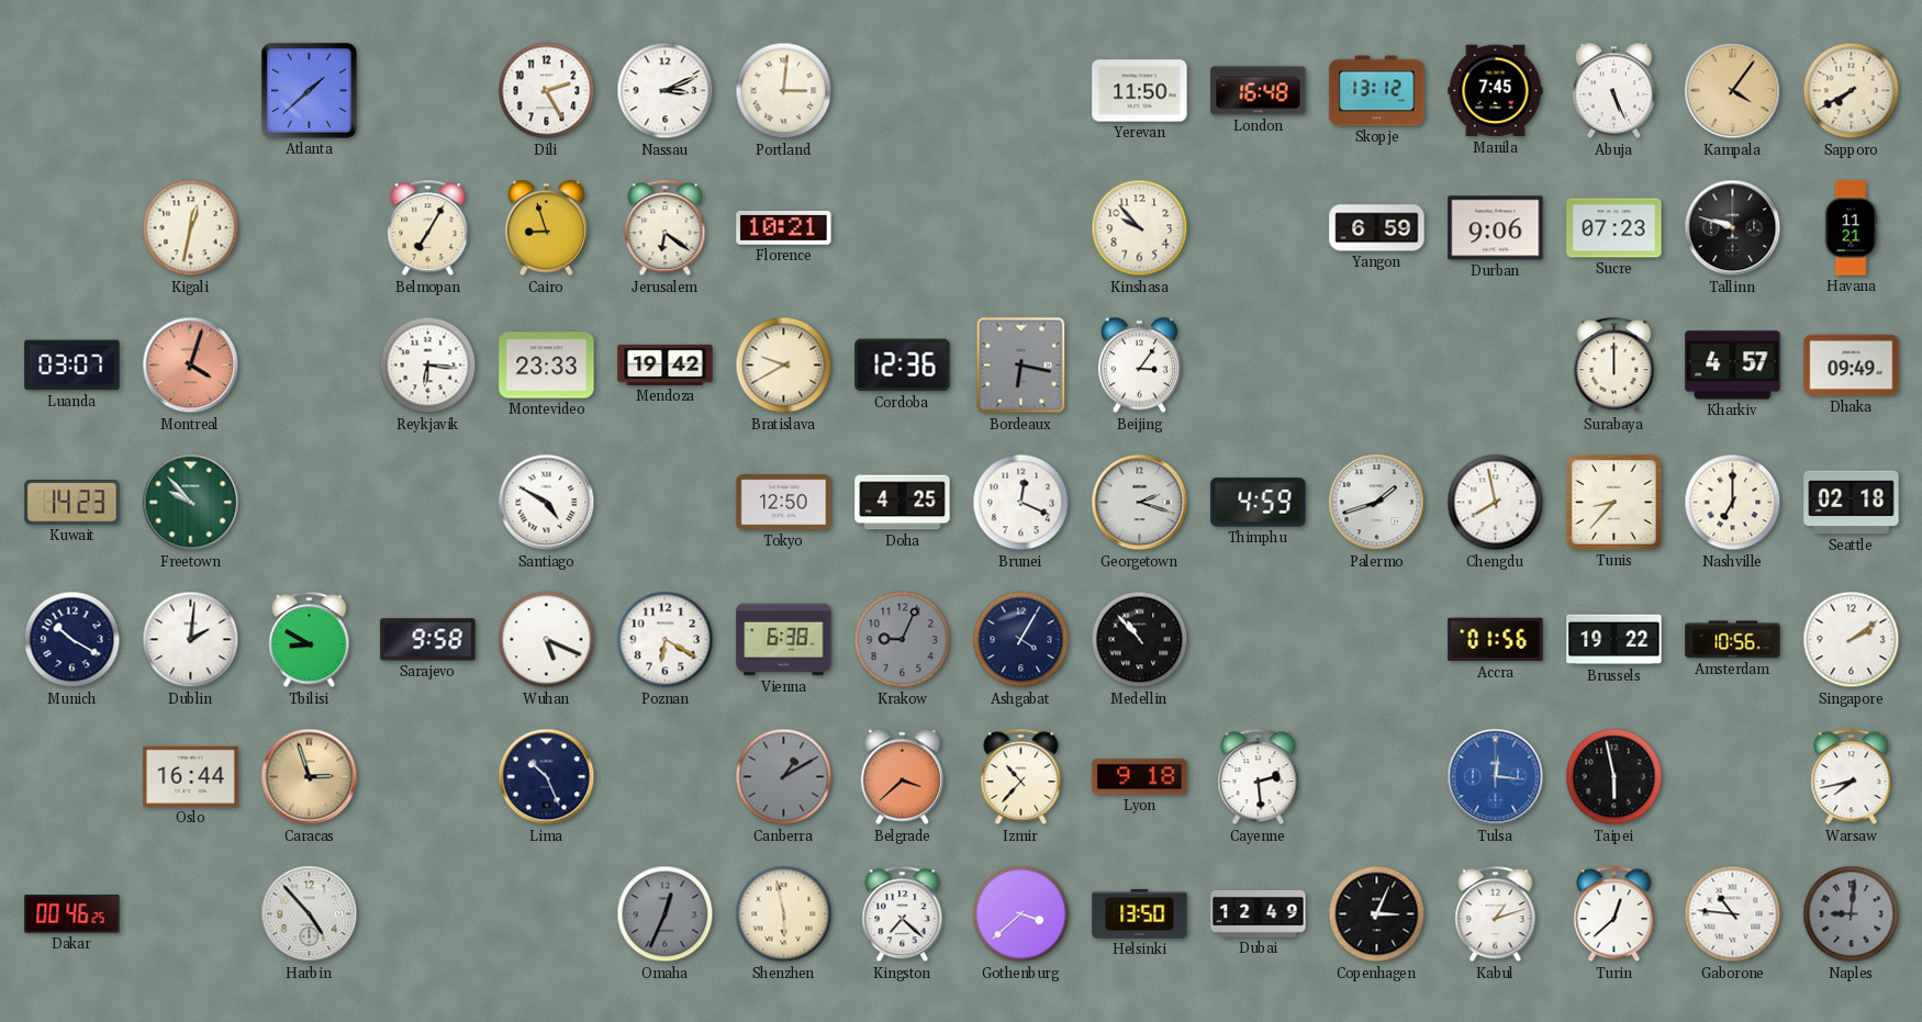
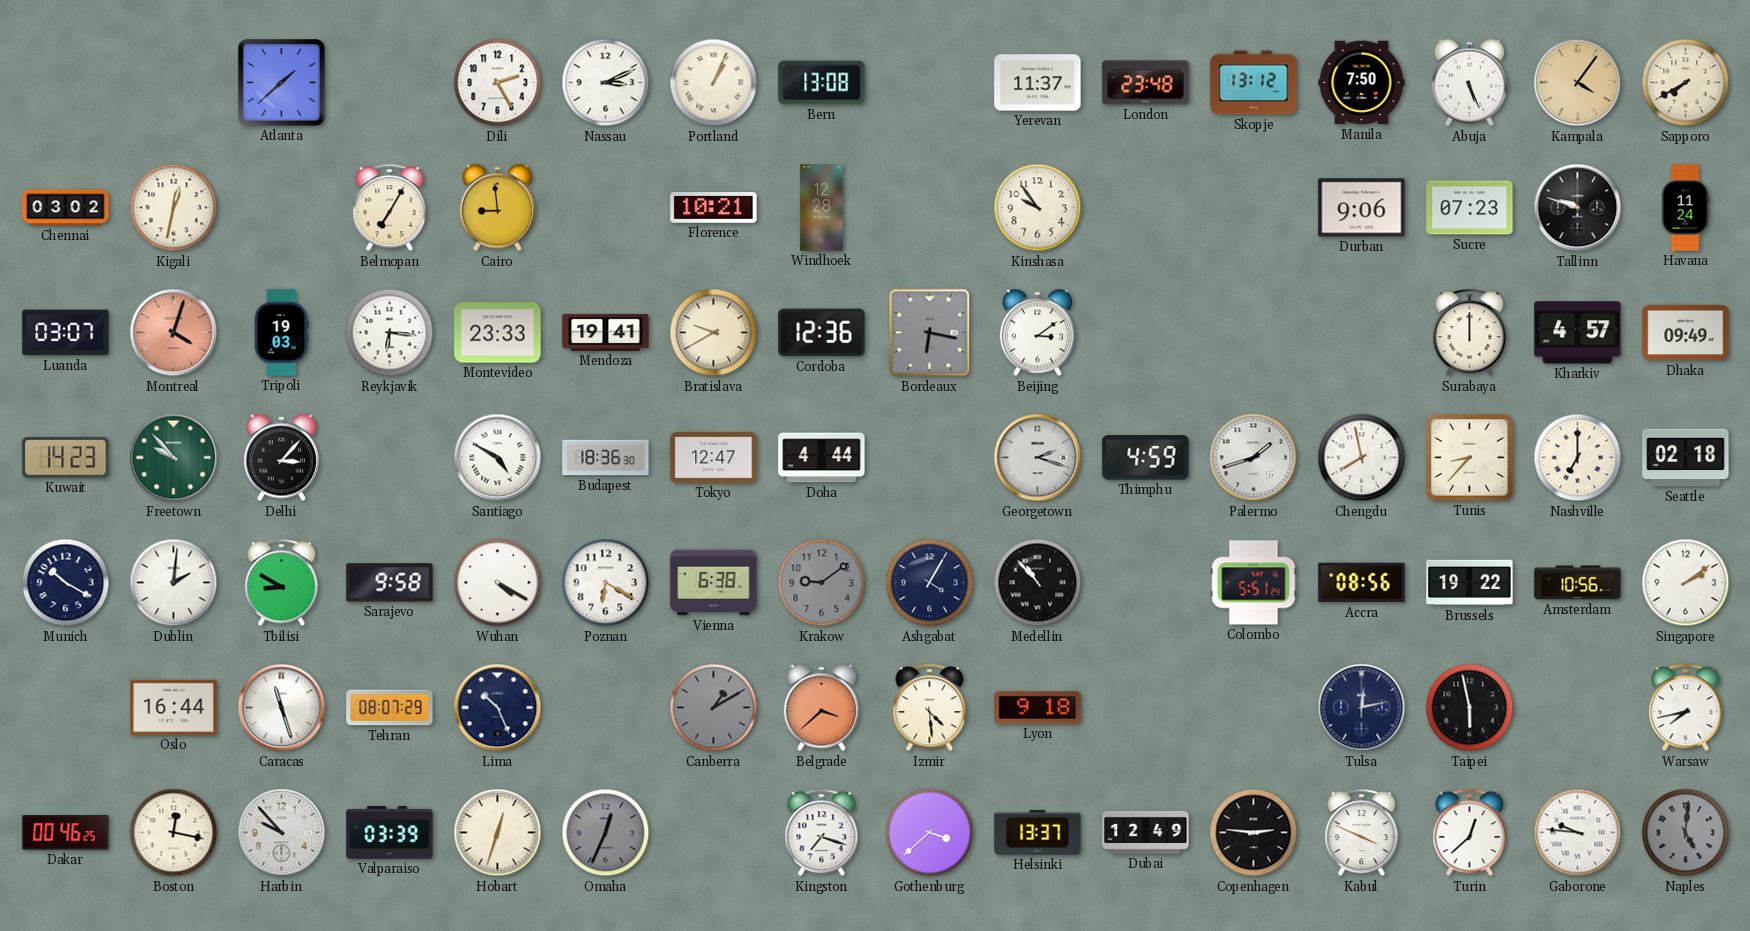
Portland: 3:01 -> 1:04
Bern: none -> 13:08
Yerevan: 11:50 -> 11:37
London: 16:48 -> 23:48
Manila: 7:45 -> 7:50
Chennai: none -> 03:02
Cairo: 8:57 -> 8:59
Jerusalem: 6:21 -> none
Windhoek: none -> 12:28
Kinshasa: 9:53 -> 9:54
Yangon: 6:59 -> none
Havana: 11:21 -> 11:24
Tripoli: none -> 19:03
Mendoza: 19:42 -> 19:41
Beijing: 3:06 -> 3:09
Delhi: none -> 3:07
Budapest: none -> 18:36
Tokyo: 12:50 -> 12:47
Doha: 4:25 -> 4:44
Brunei: 12:19 -> none
Wuhan: 5:19 -> 4:20
Krakow: 9:04 -> 9:09
Colombo: none -> 5:51
Accra: 01:56 -> 08:56
Caracas: 2:57 -> 11:27
Caracas dial: champagne -> white
Tehran: none -> 08:07
Izmir: 10:37 -> 4:29
Cayenne: 2:29 -> none
Tulsa: 12:16 -> 12:13
Tulsa dial: blue -> navy
Boston: none -> 12:17
Harbin: 4:53 -> 9:53
Valparaiso: none -> 03:39
Hobart: none -> 12:33
Shenzhen: 5:58 -> none
Kingston: 7:22 -> 7:18
Helsinki: 13:50 -> 13:37
Copenhagen: 3:04 -> 2:46
Kabul: 1:12 -> 3:49
Gaborone: 10:46 -> 9:46
Naples: 9:01 -> 5:01
